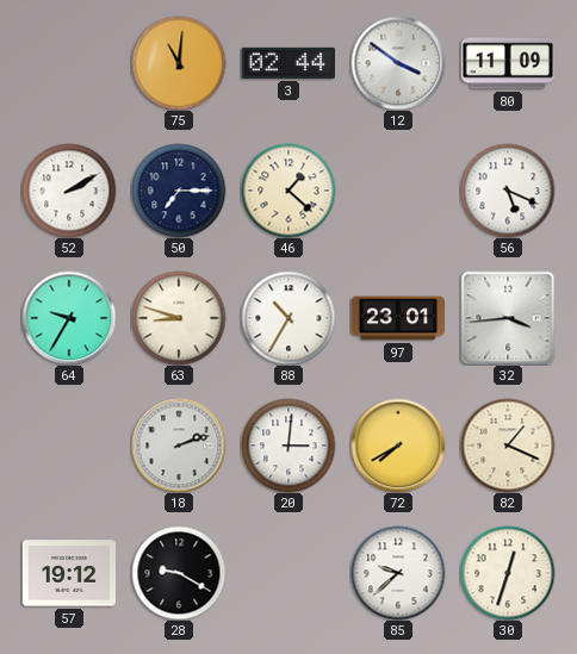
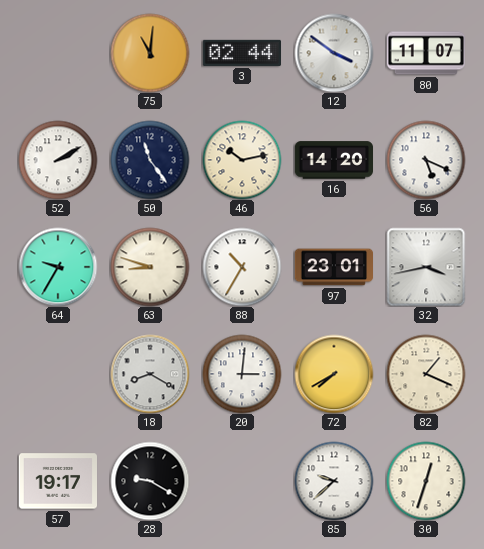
80: 11:09 -> 11:07
50: 7:15 -> 11:24
46: 1:22 -> 10:13
16: none -> 14:20
32: 3:44 -> 3:43
18: 2:12 -> 8:20
57: 19:12 -> 19:17
